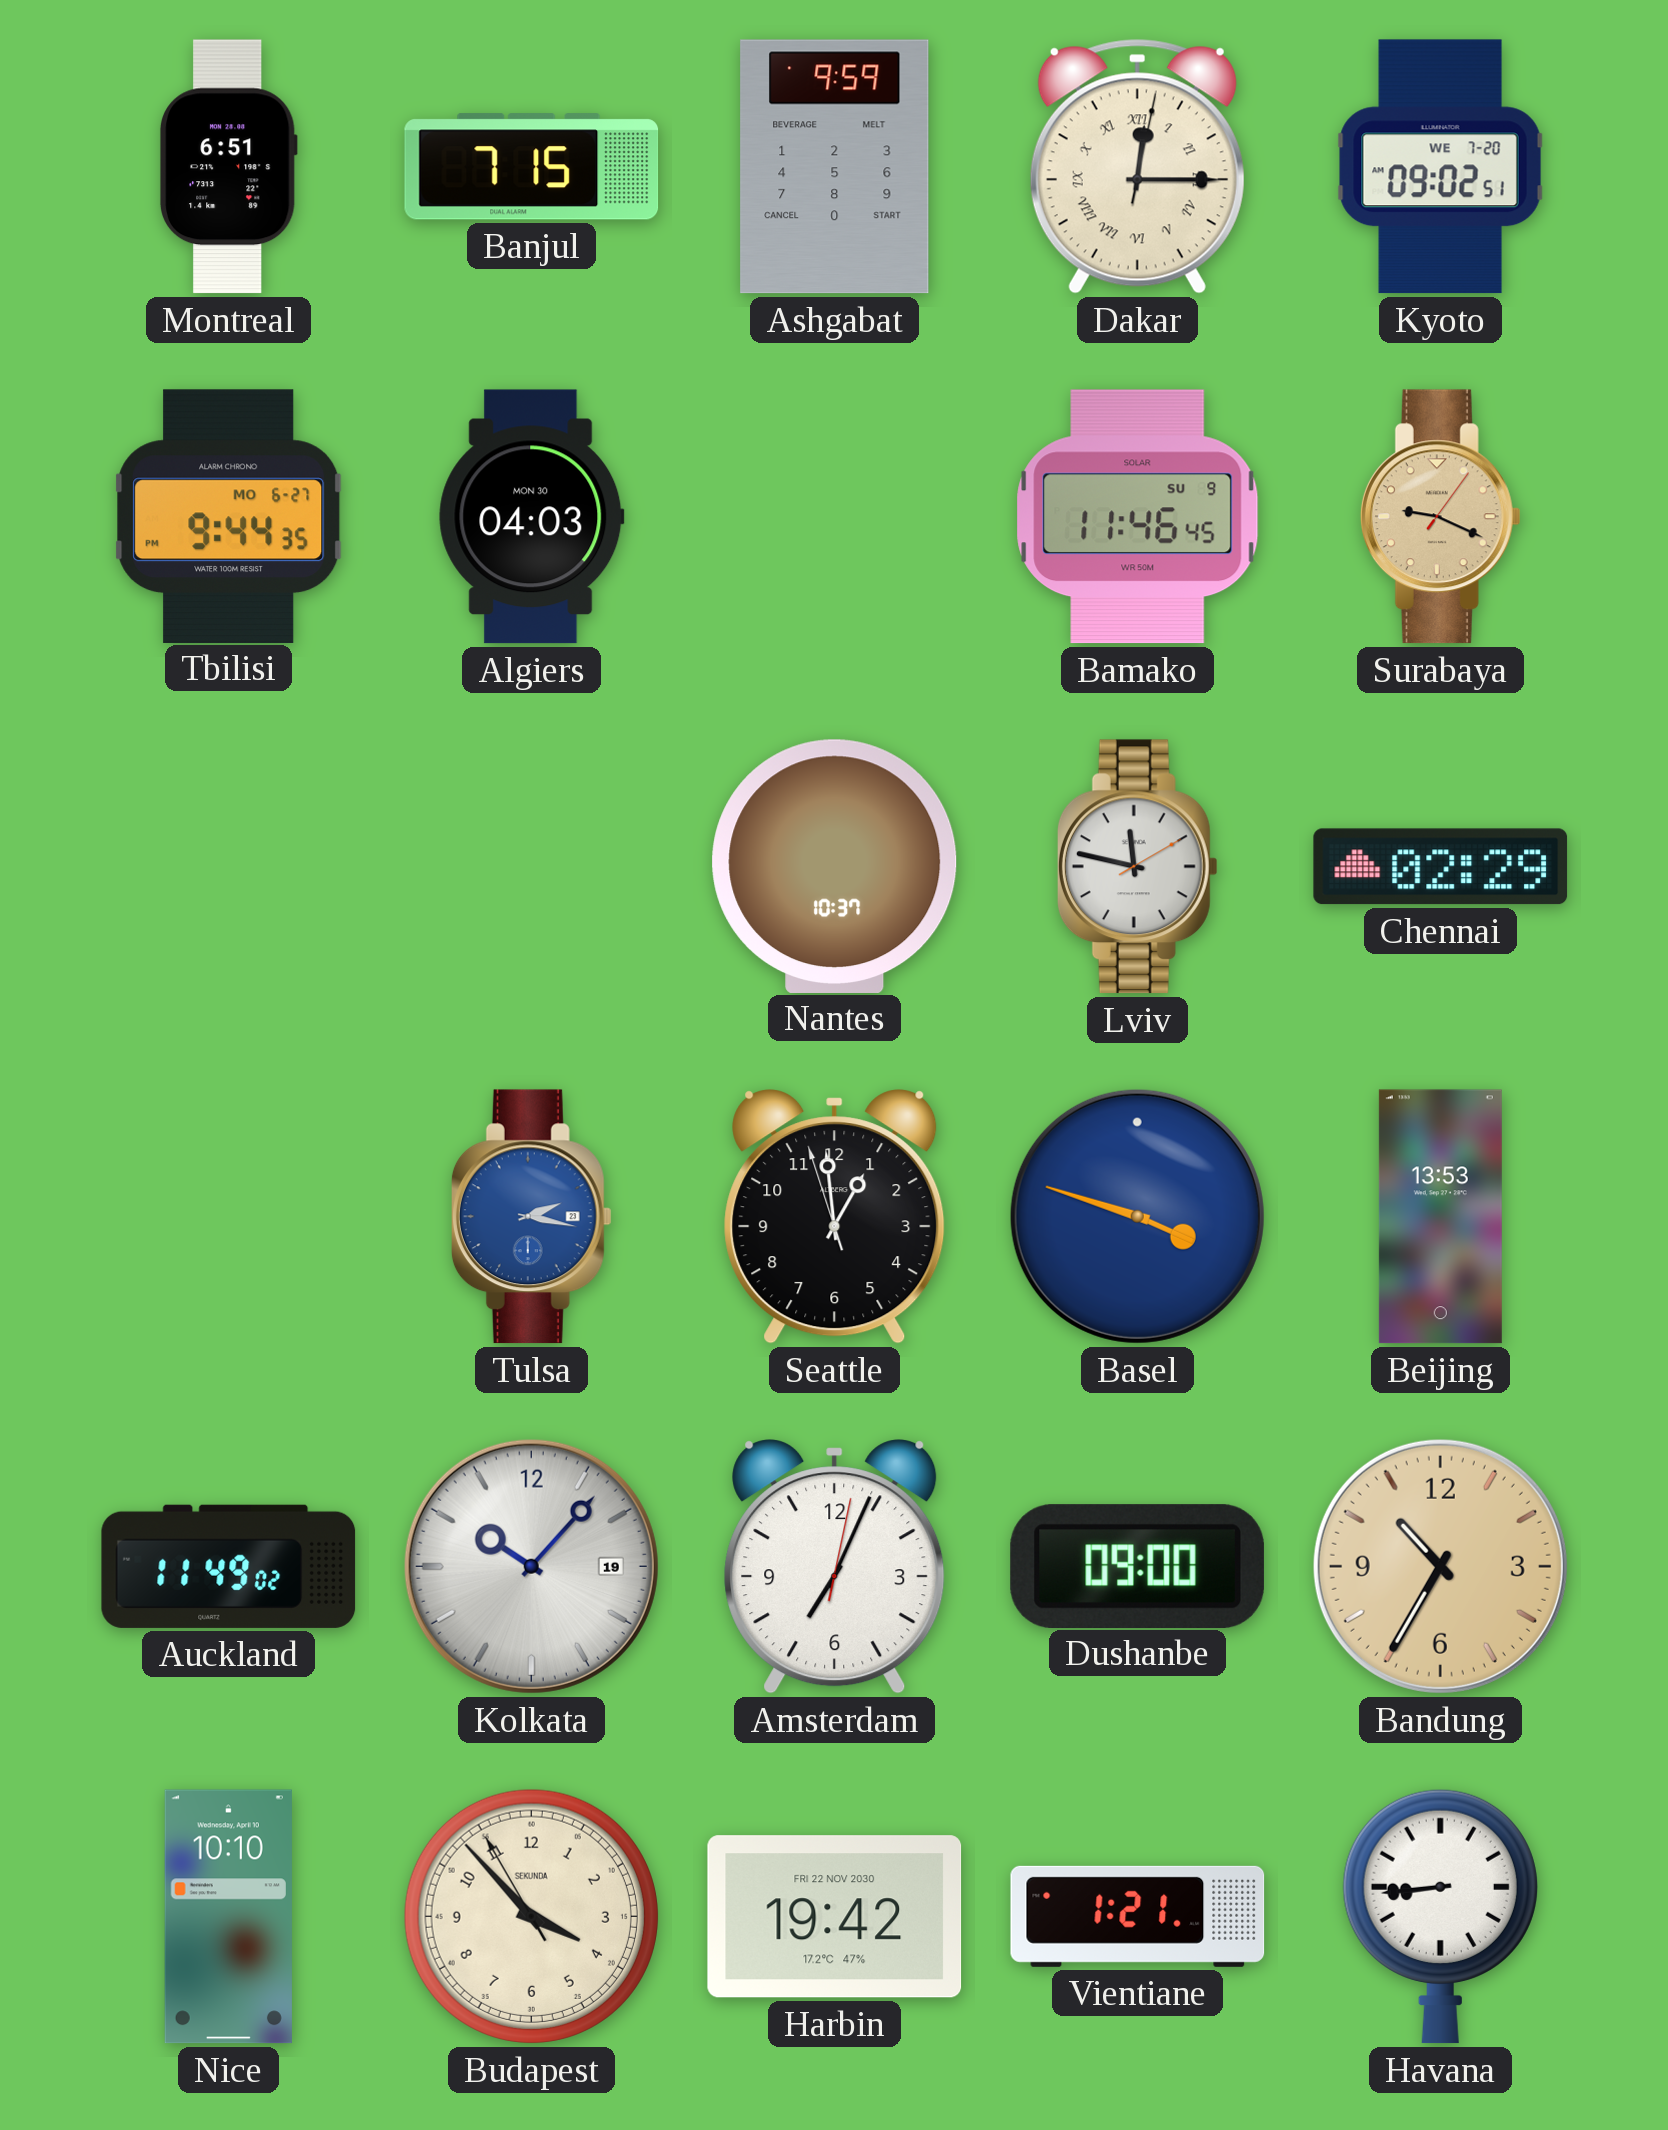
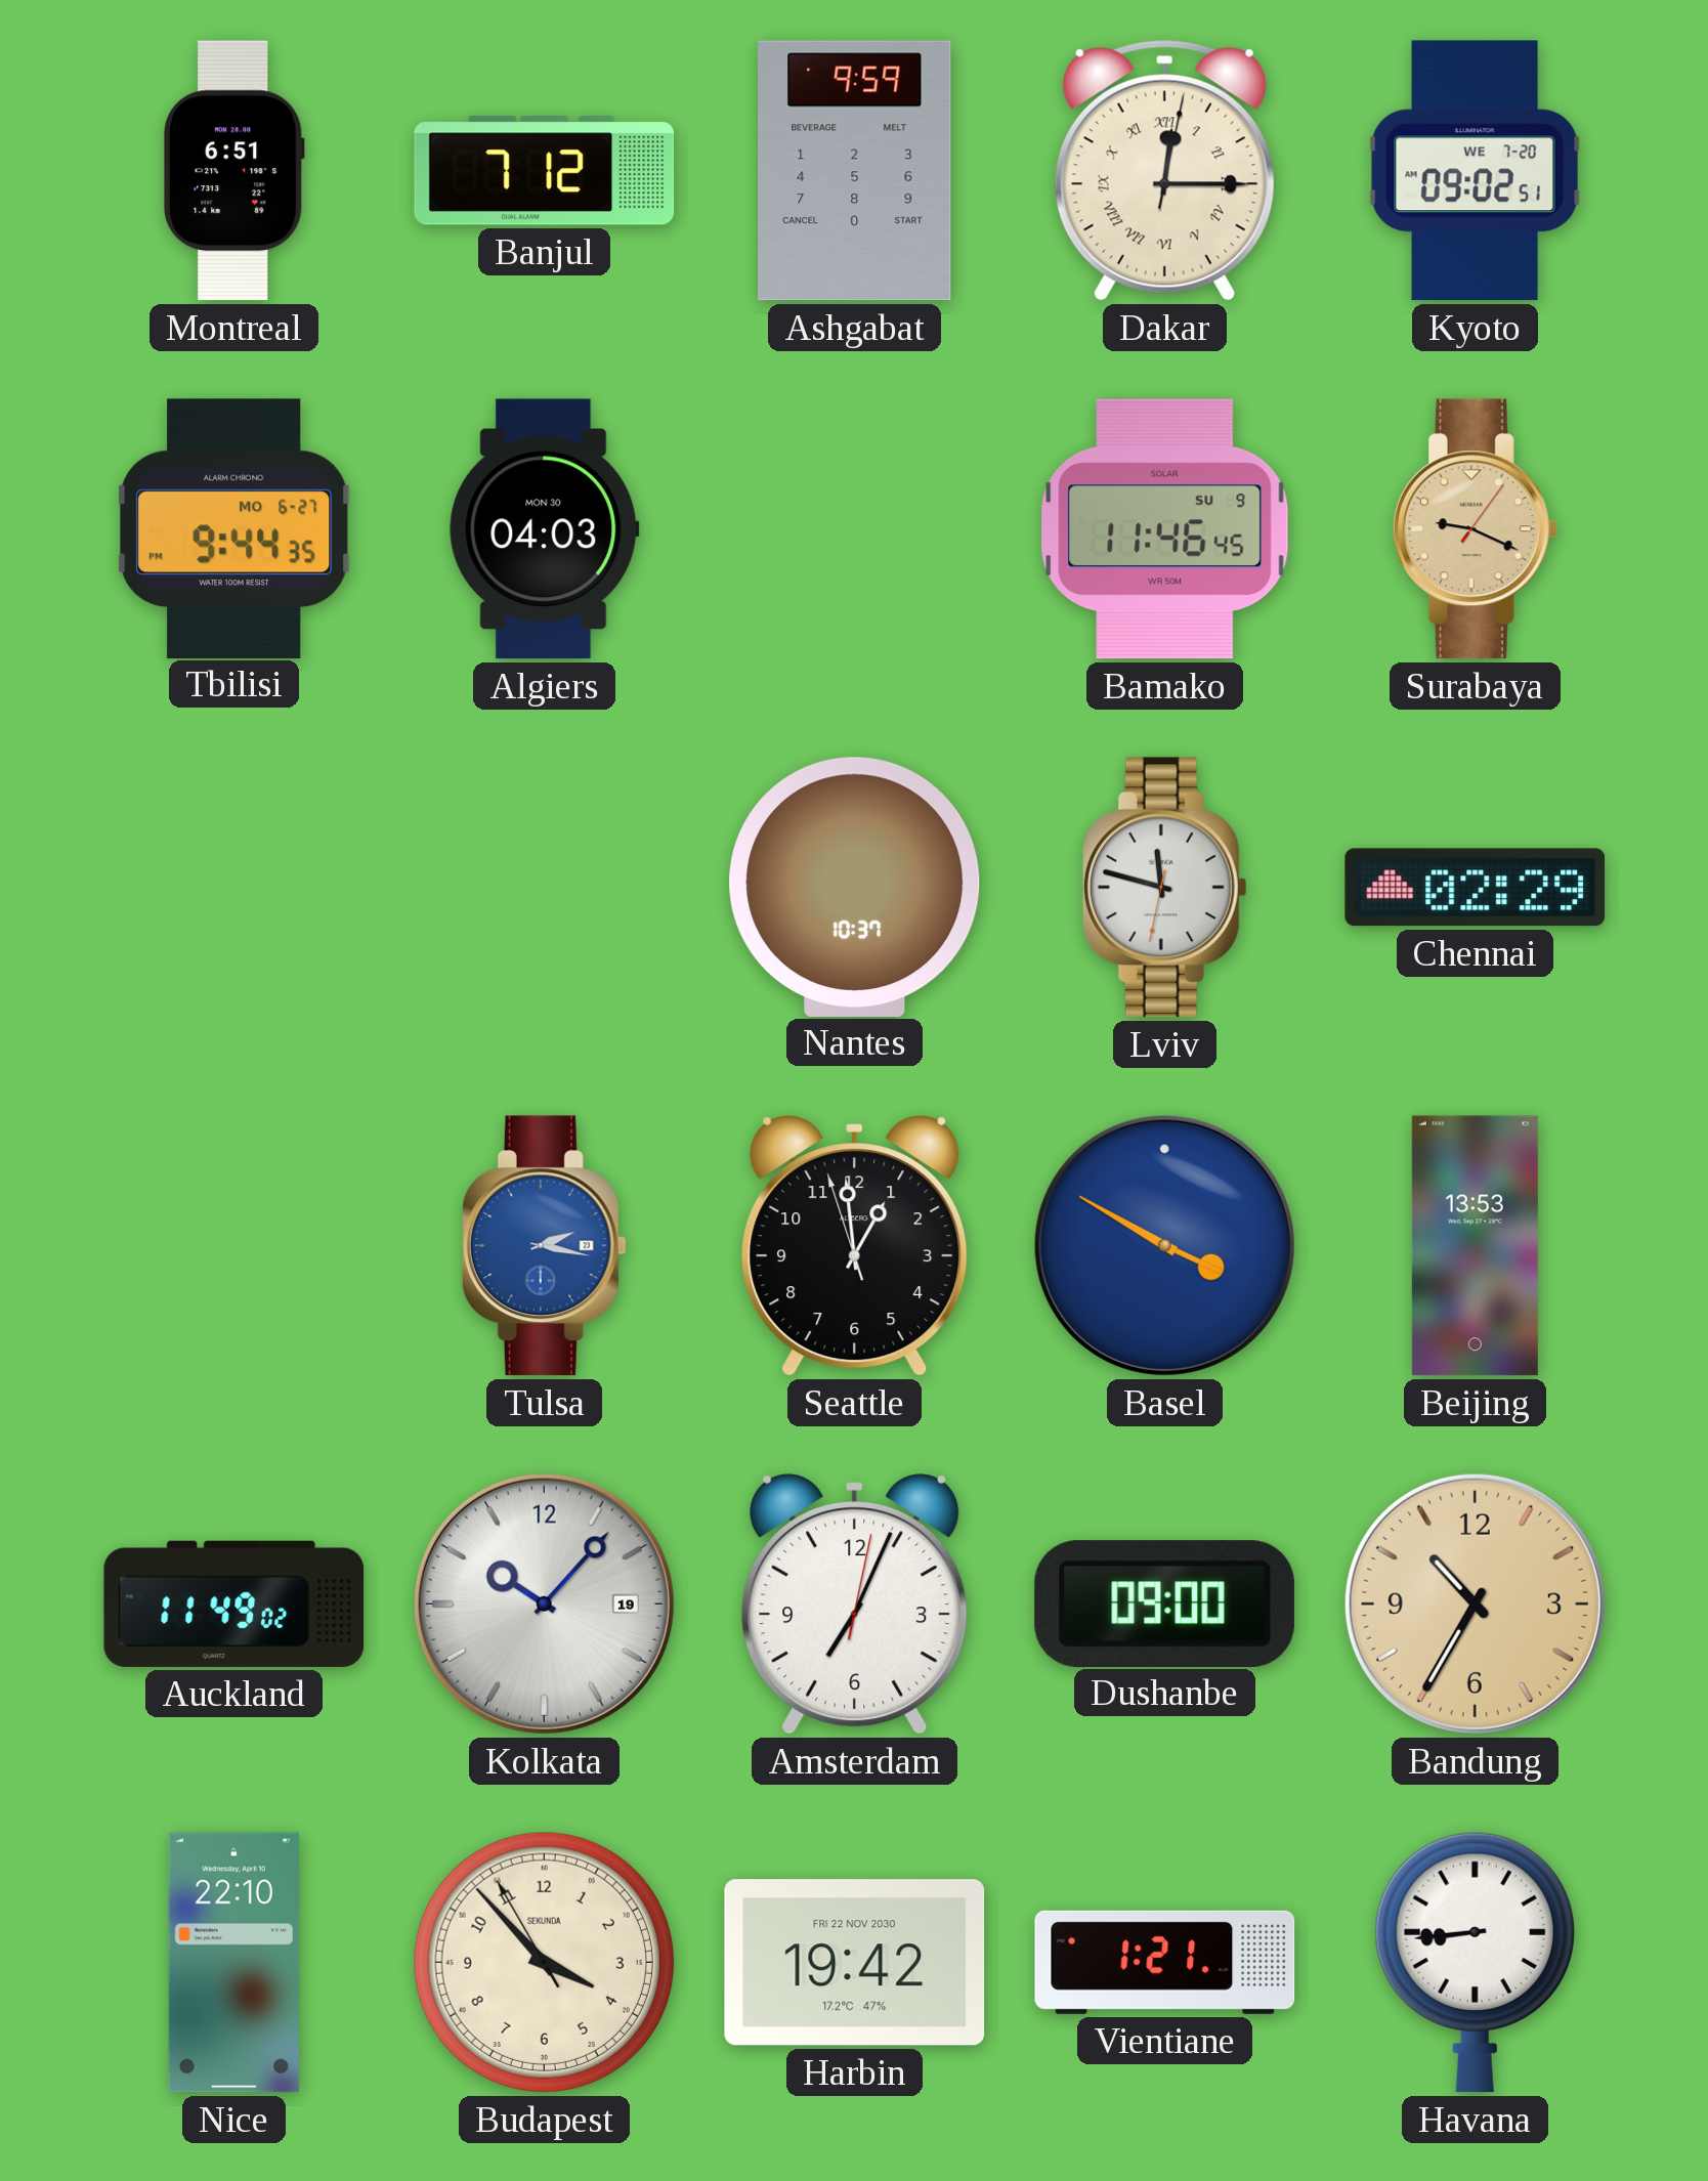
Banjul: 7:15 -> 7:12
Lviv: 11:47:10 -> 11:47:32
Basel: 3:48 -> 3:50
Nice: 10:10 -> 22:10
